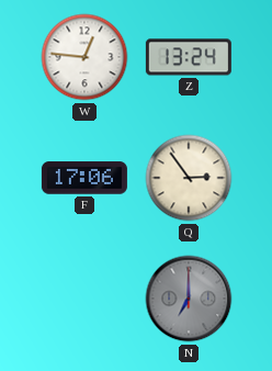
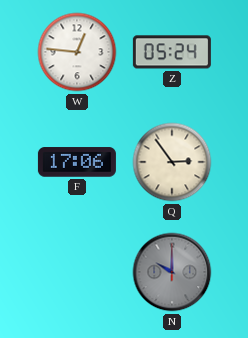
Z: 13:24 -> 05:24
N: 7:00 -> 10:00
